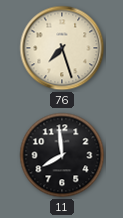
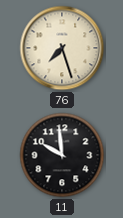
11: 7:59 -> 9:59
